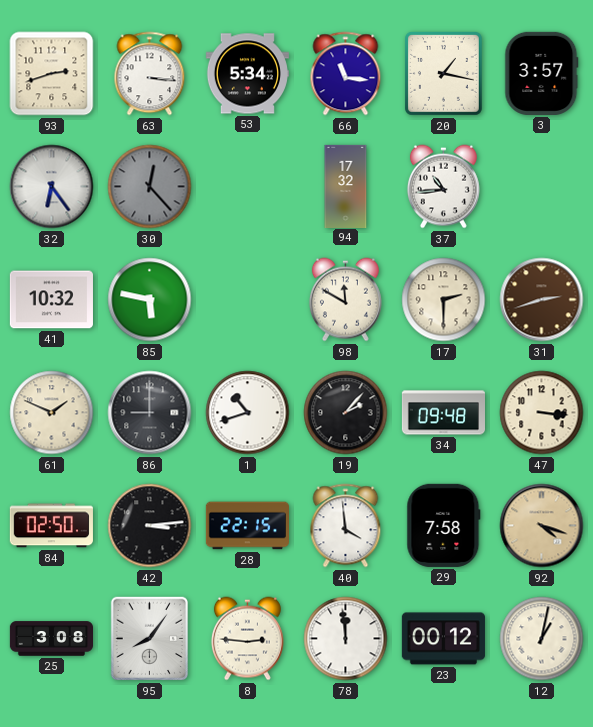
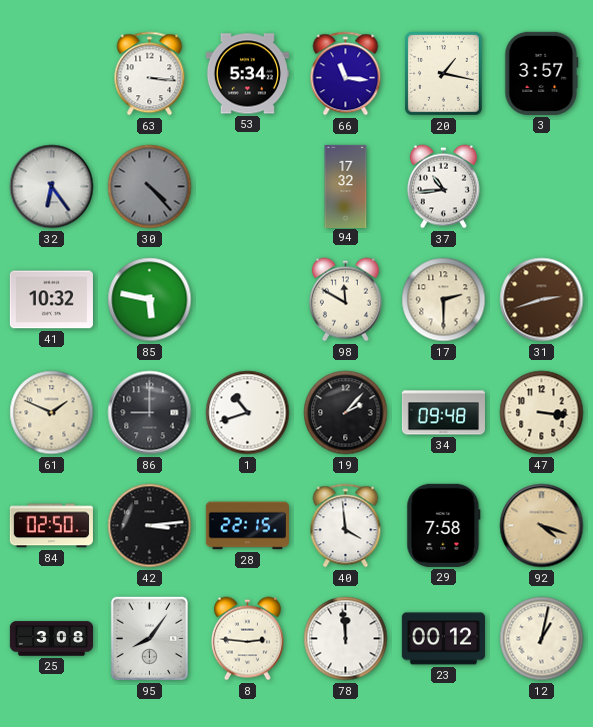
93: 2:42 -> none
30: 12:23 -> 4:23
